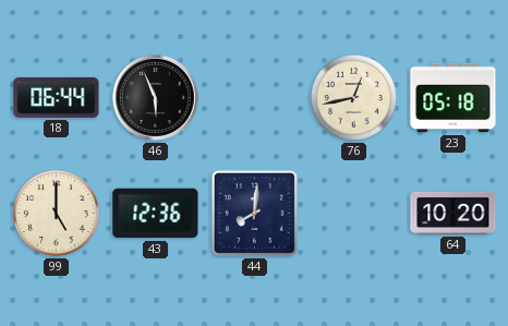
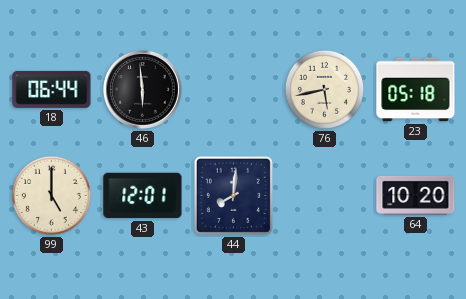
46: 5:56 -> 5:59
76: 12:43 -> 5:43
43: 12:36 -> 12:01
